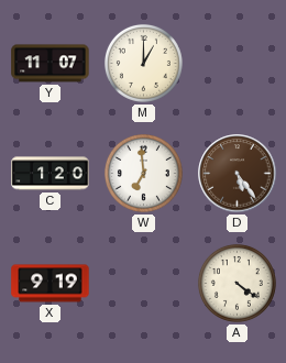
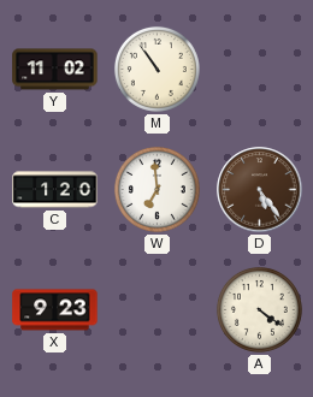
Y: 11:07 -> 11:02
M: 1:00 -> 10:54
X: 9:19 -> 9:23
